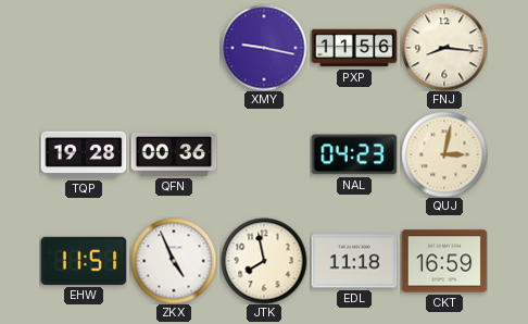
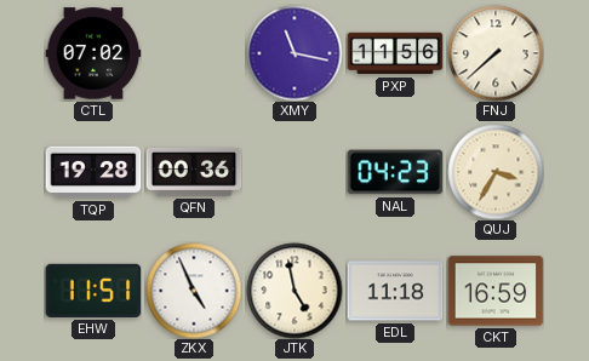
CTL: none -> 07:02
XMY: 9:17 -> 11:17
FNJ: 8:16 -> 7:38
QUJ: 3:02 -> 3:35
JTK: 7:58 -> 4:58
